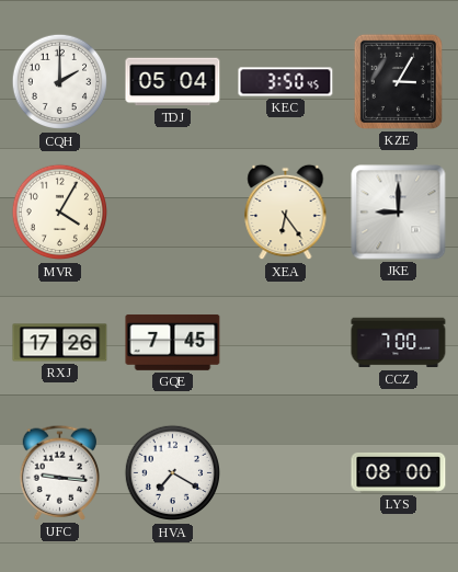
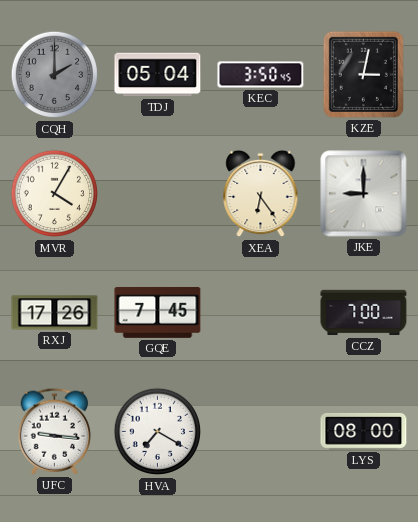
CQH dial: white -> grey
KZE: 3:05 -> 3:02
